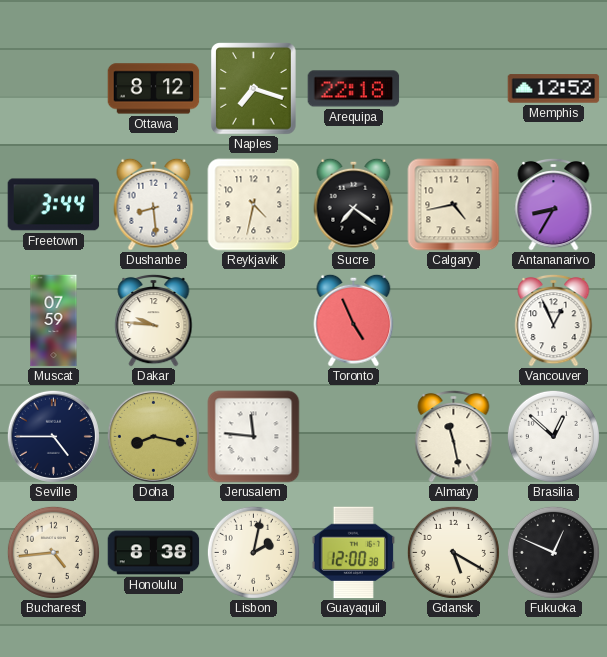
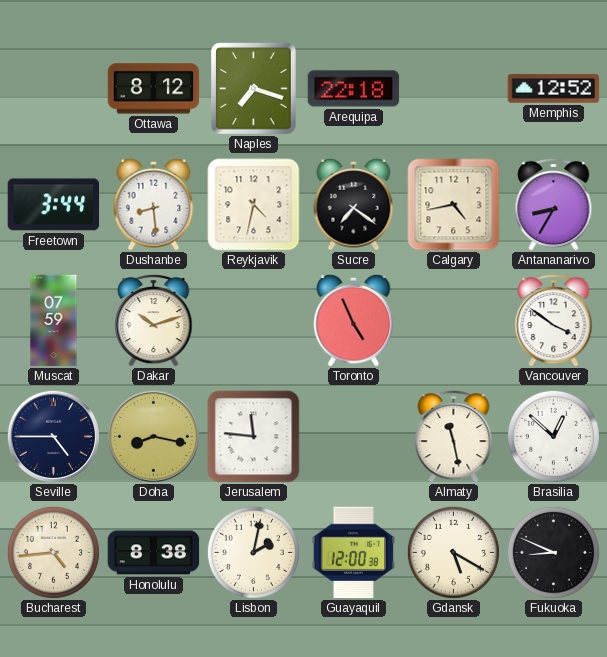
Dakar: 9:46 -> 10:12
Vancouver: 12:56 -> 3:51
Fukuoka: 12:49 -> 8:49
